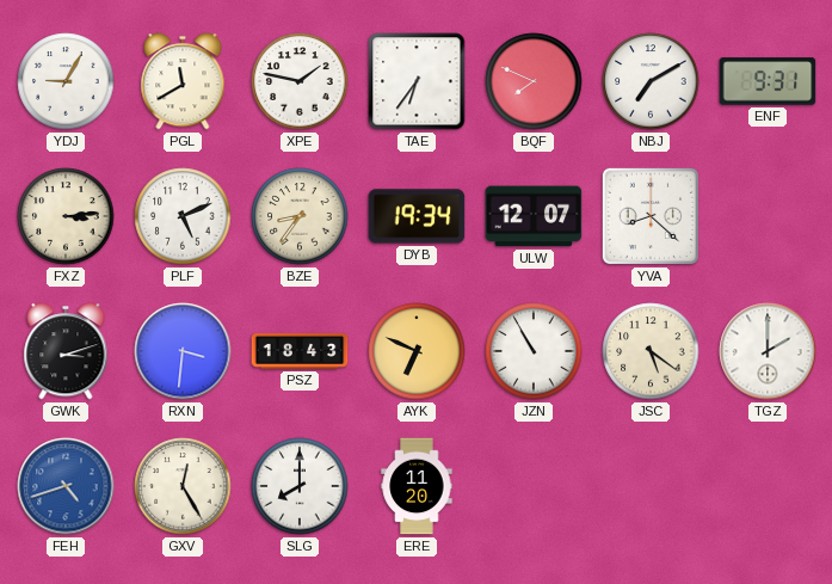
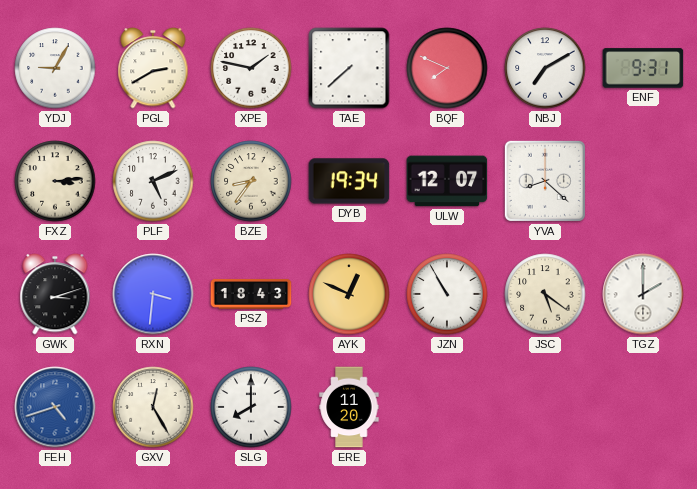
PGL: 11:40 -> 2:40
TAE: 6:36 -> 7:38
AYK: 6:49 -> 12:49
